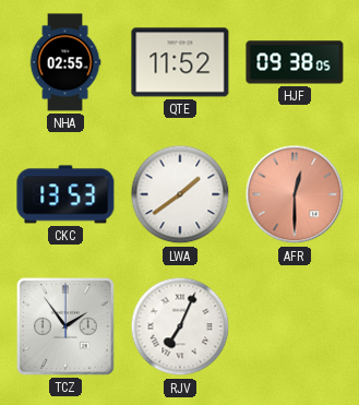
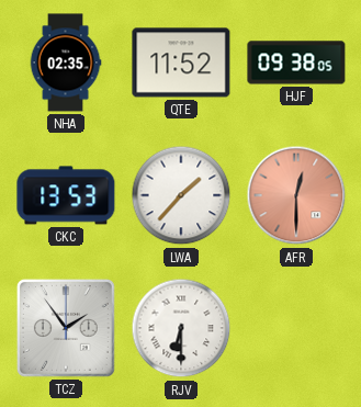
NHA: 02:55 -> 02:35
LWA: 1:39 -> 1:37
RJV: 7:04 -> 6:30
